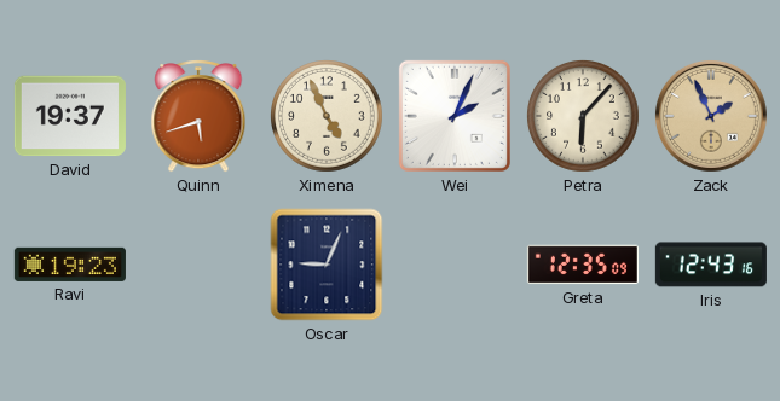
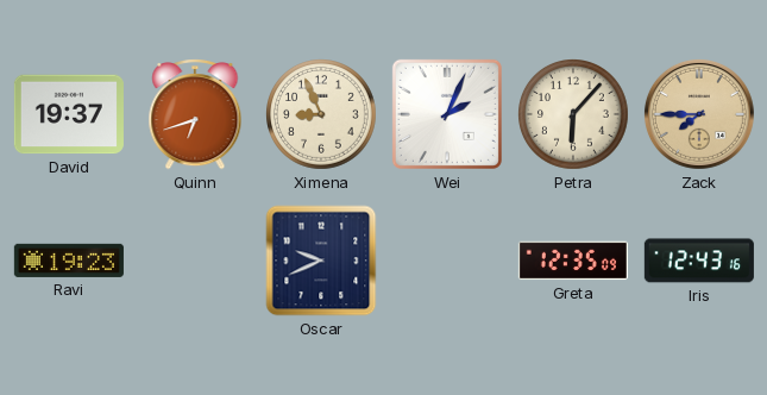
Quinn: 5:42 -> 6:42
Ximena: 4:56 -> 8:56
Zack: 1:56 -> 7:45
Oscar: 9:04 -> 9:41
